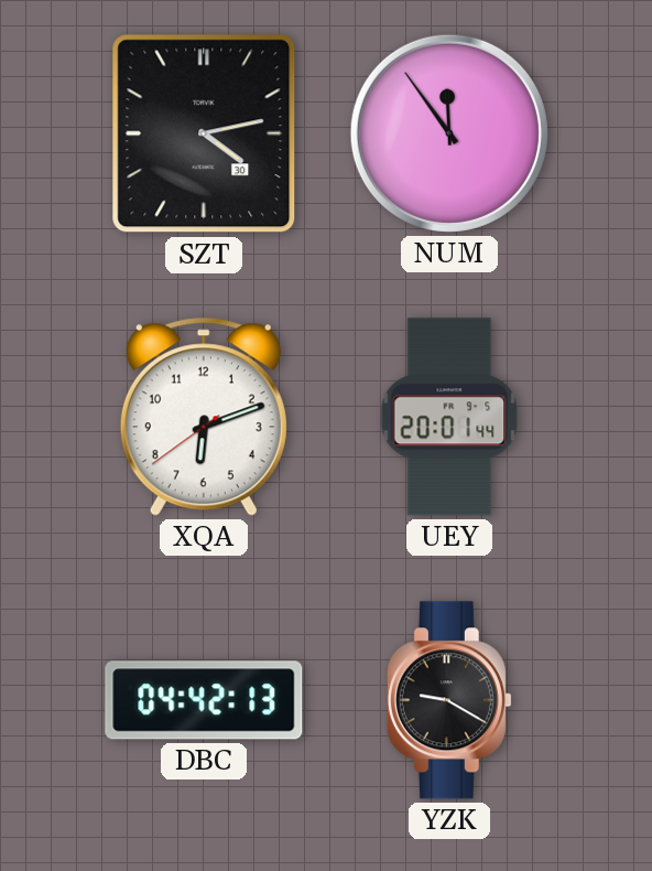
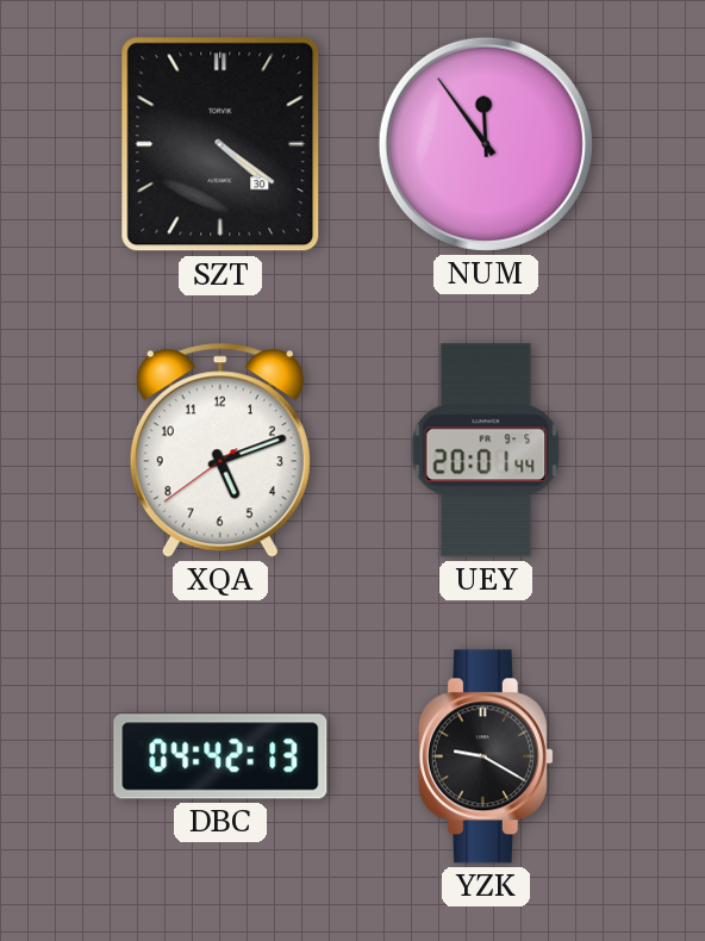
SZT: 4:13 -> 4:21
XQA: 6:11 -> 5:11
